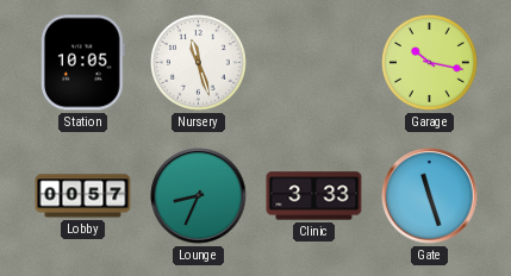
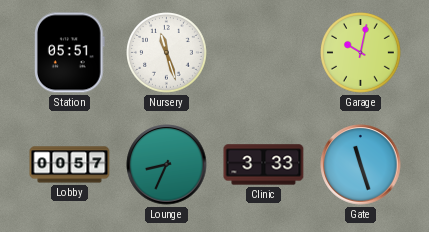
Station: 10:05 -> 05:51
Garage: 10:17 -> 10:02
